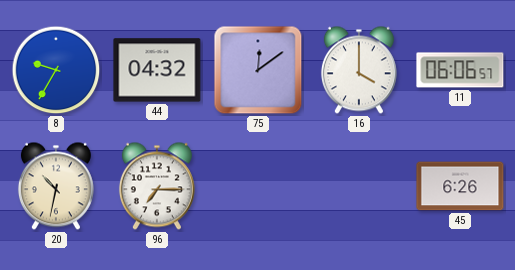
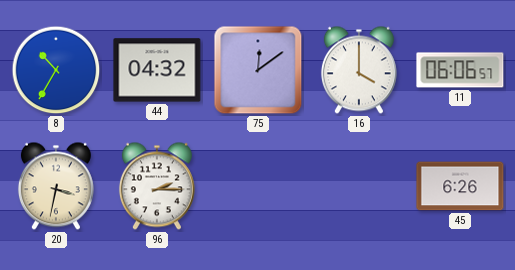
8: 9:35 -> 10:35
20: 10:32 -> 3:32
96: 7:15 -> 2:15
